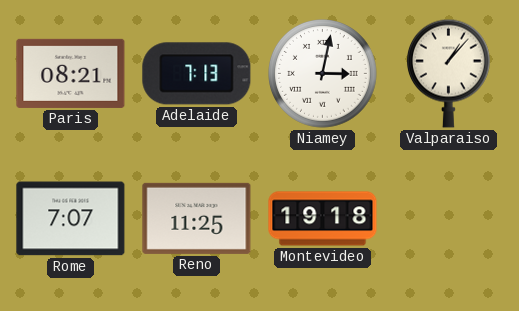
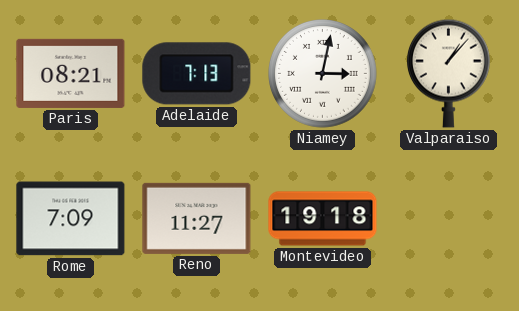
Rome: 7:07 -> 7:09
Reno: 11:25 -> 11:27
